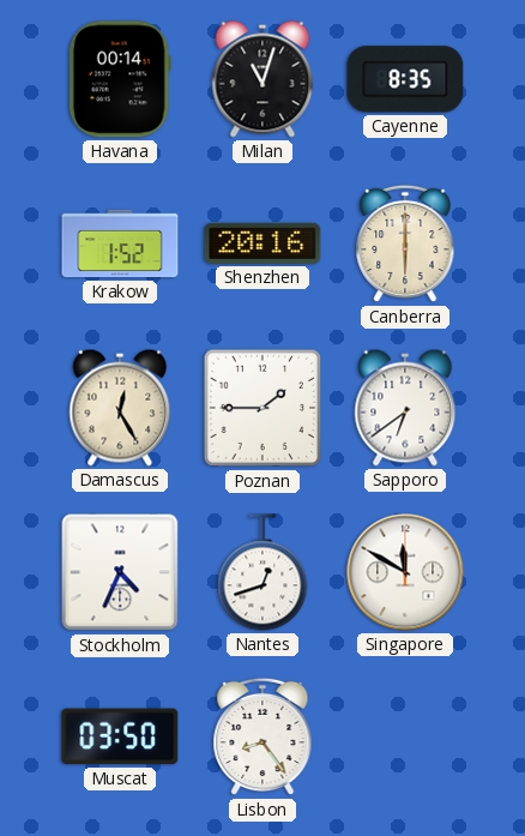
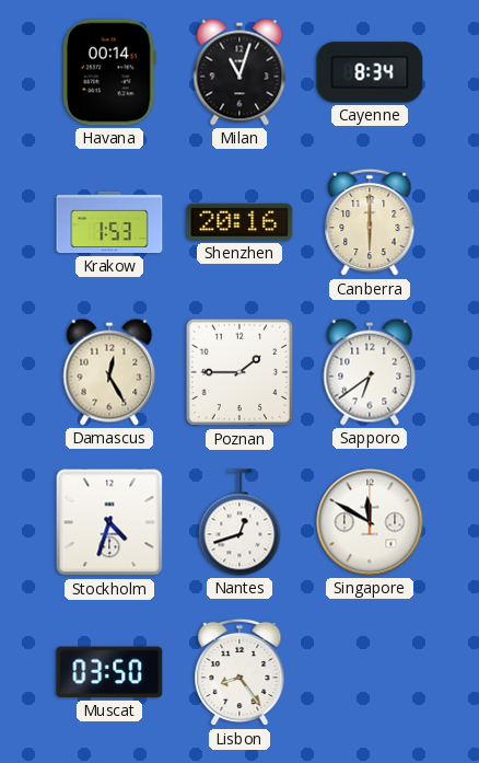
Cayenne: 8:35 -> 8:34
Krakow: 1:52 -> 1:53
Stockholm: 4:34 -> 4:33
